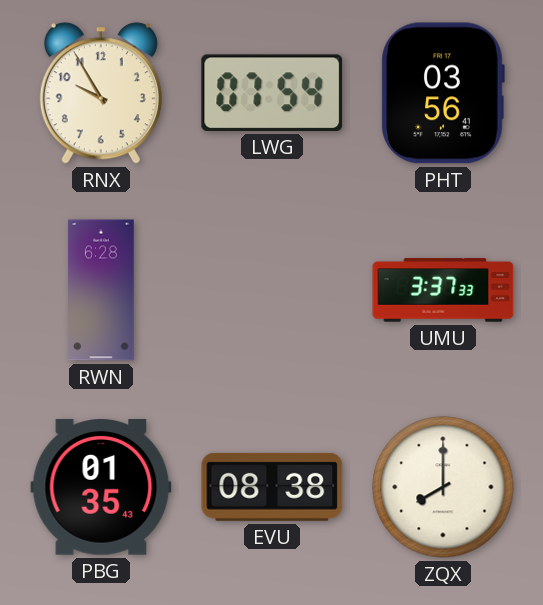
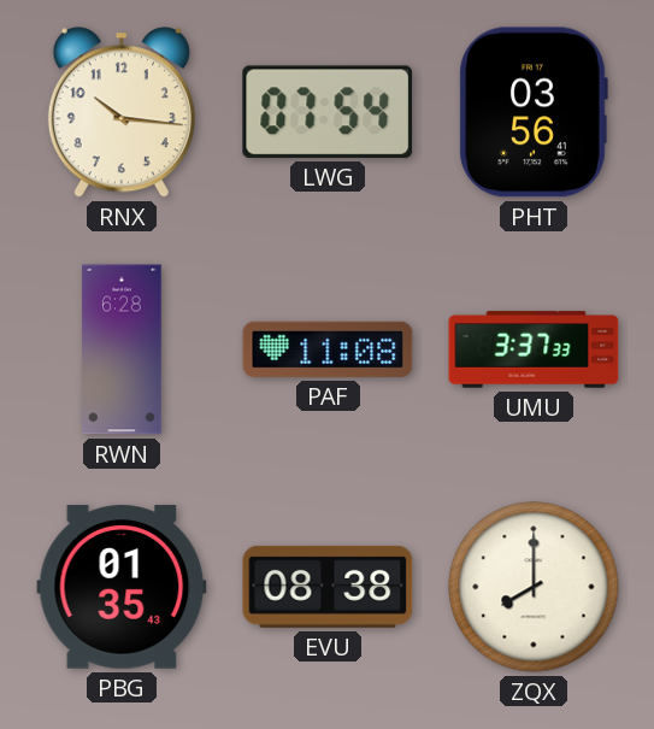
RNX: 9:55 -> 10:16
PAF: none -> 11:08
